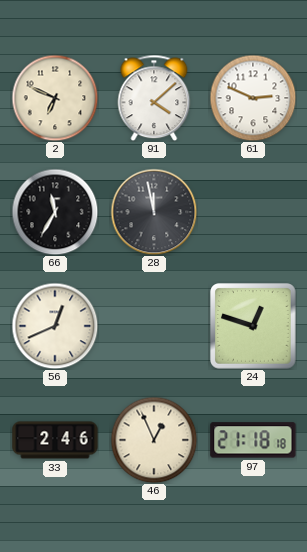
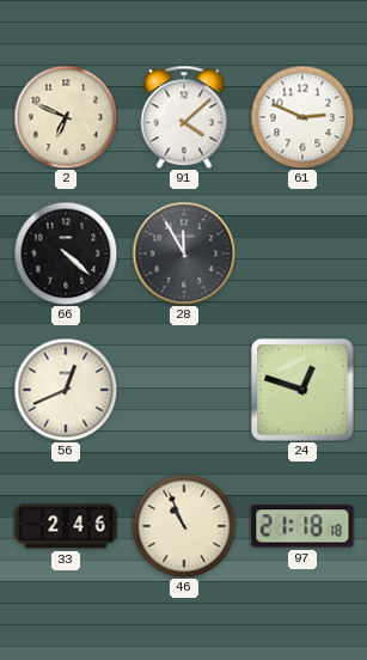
66: 11:35 -> 4:22
28: 11:58 -> 11:55
46: 12:56 -> 10:56
